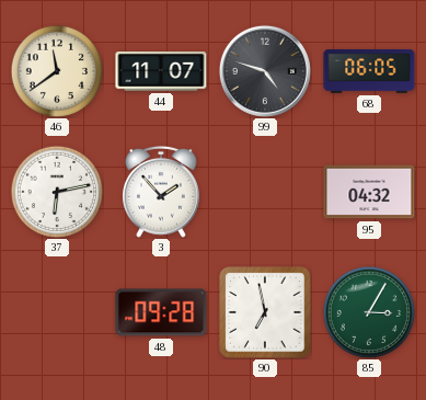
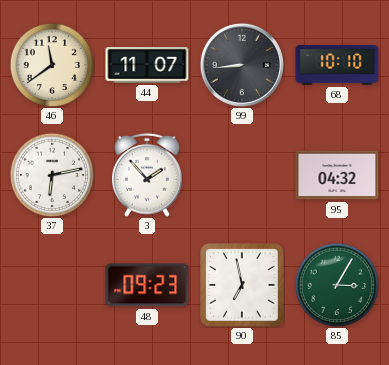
99: 4:48 -> 8:44
68: 06:05 -> 10:10
48: 09:28 -> 09:23
